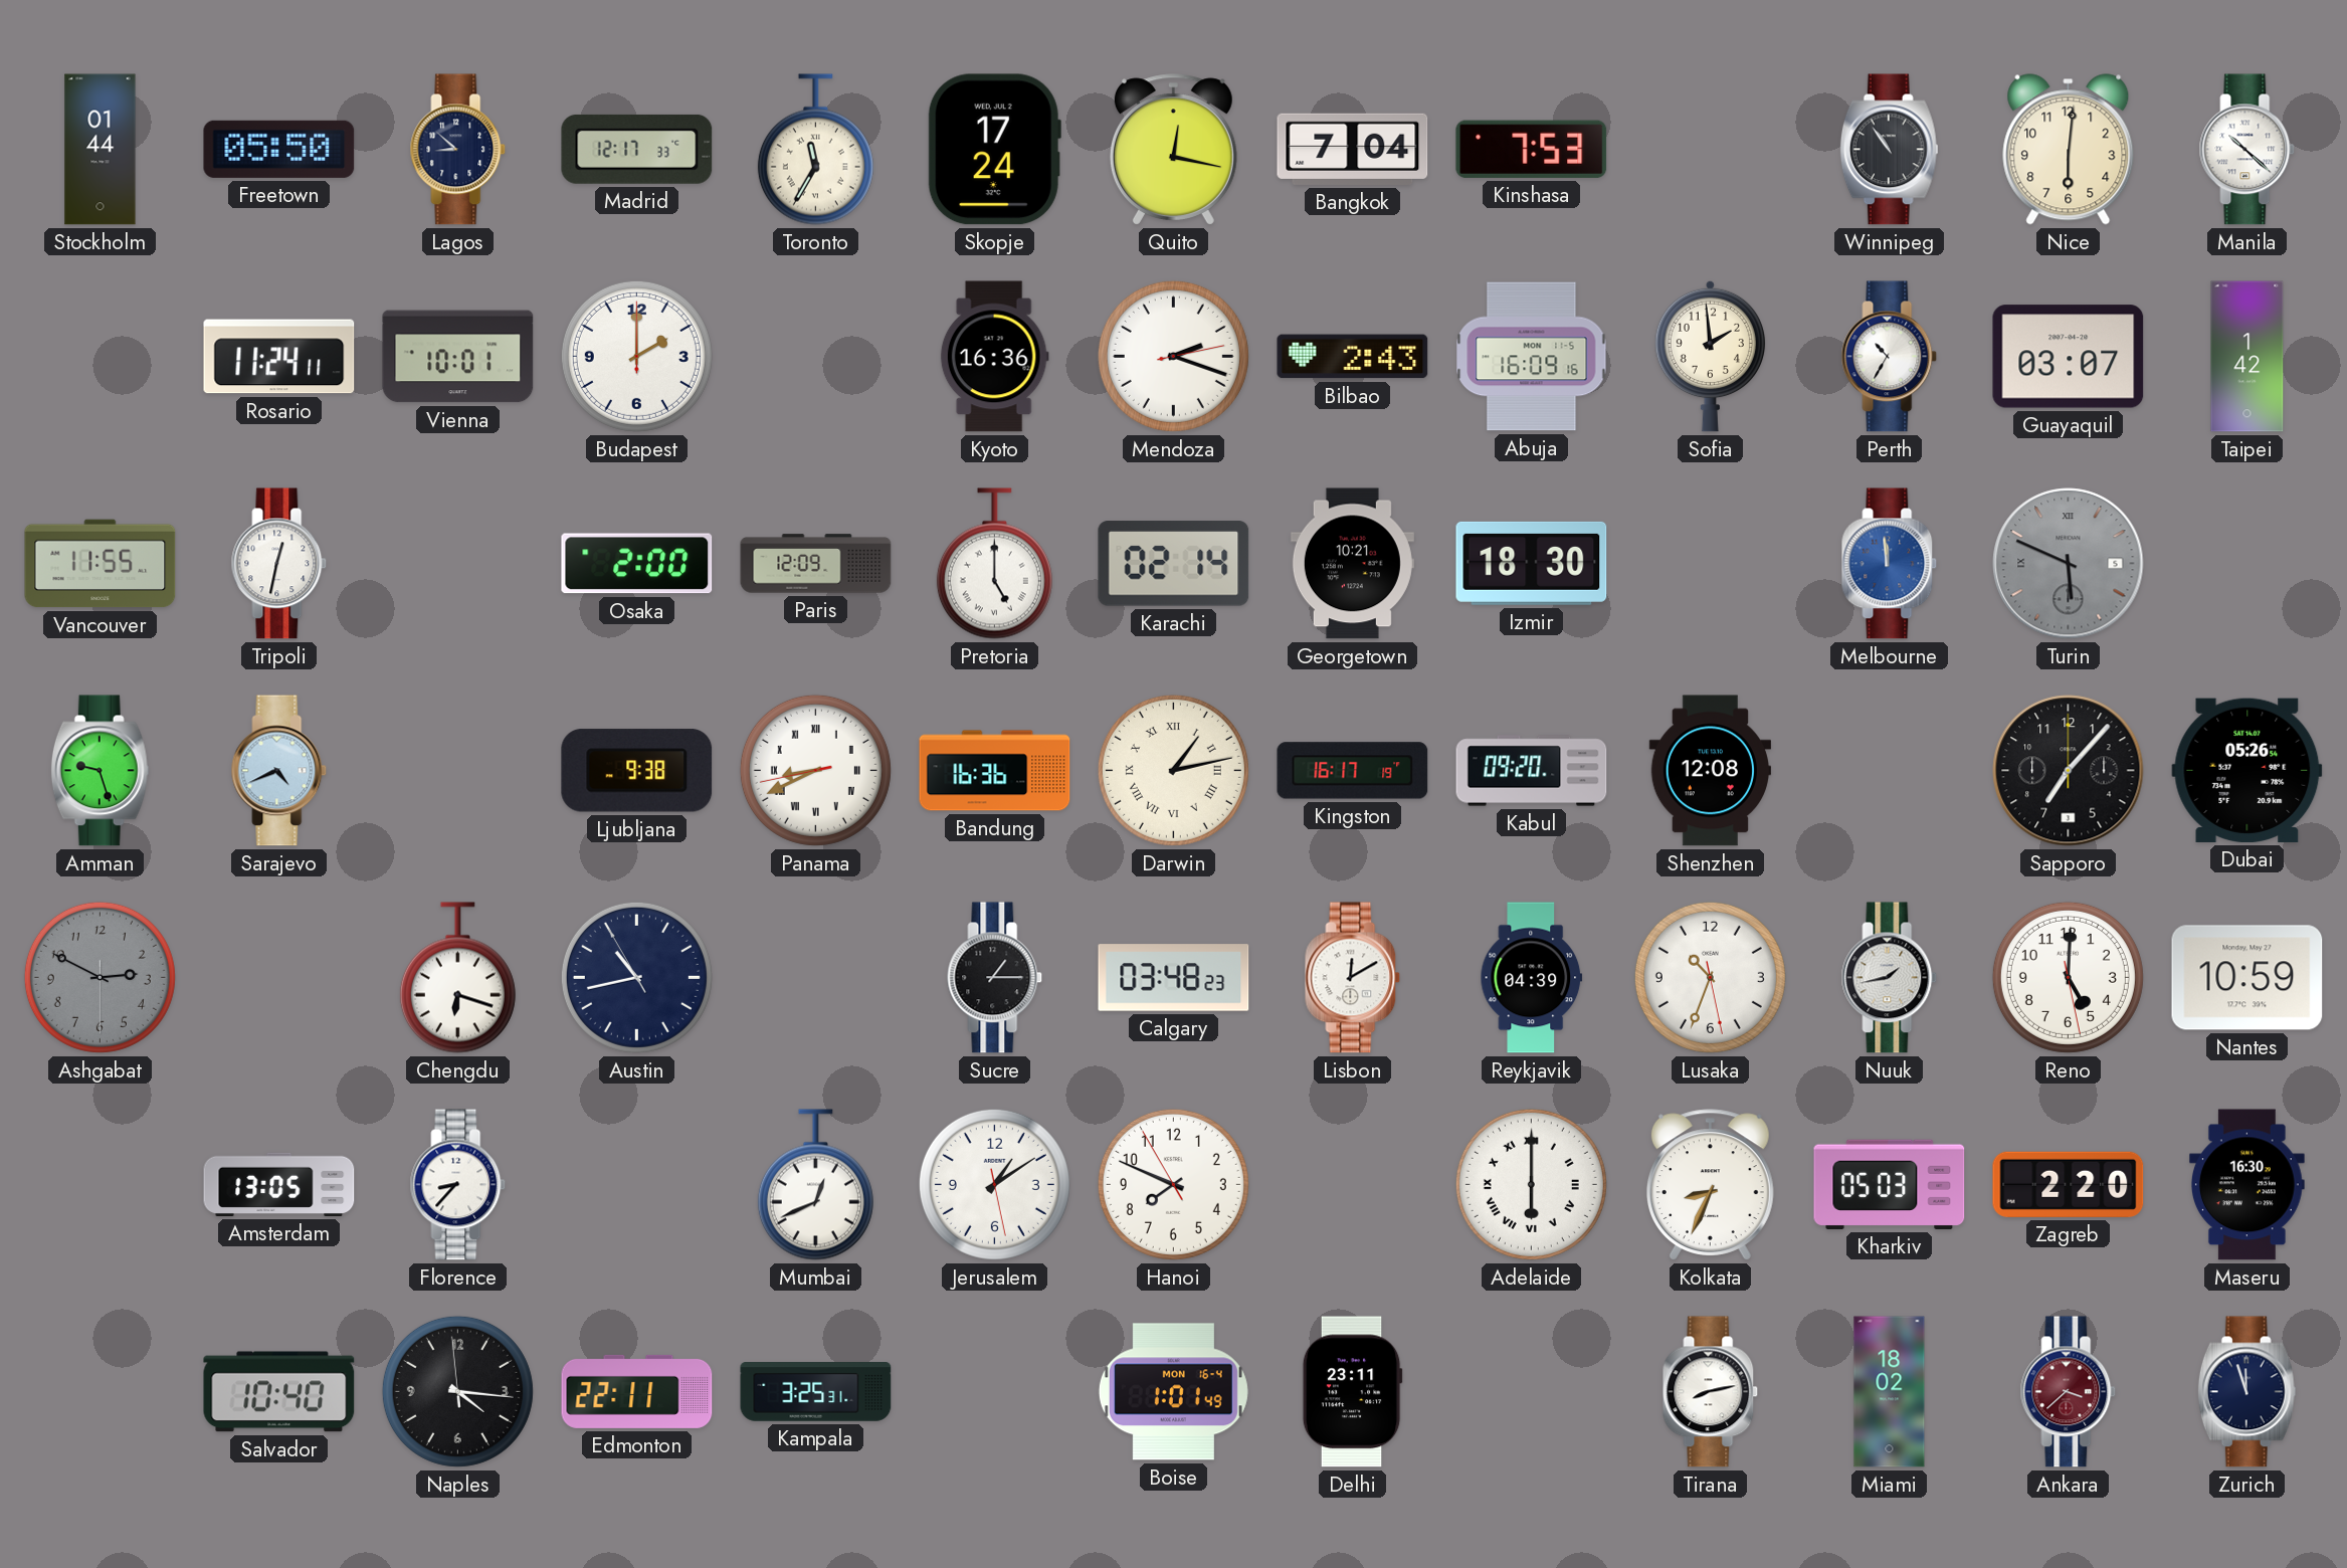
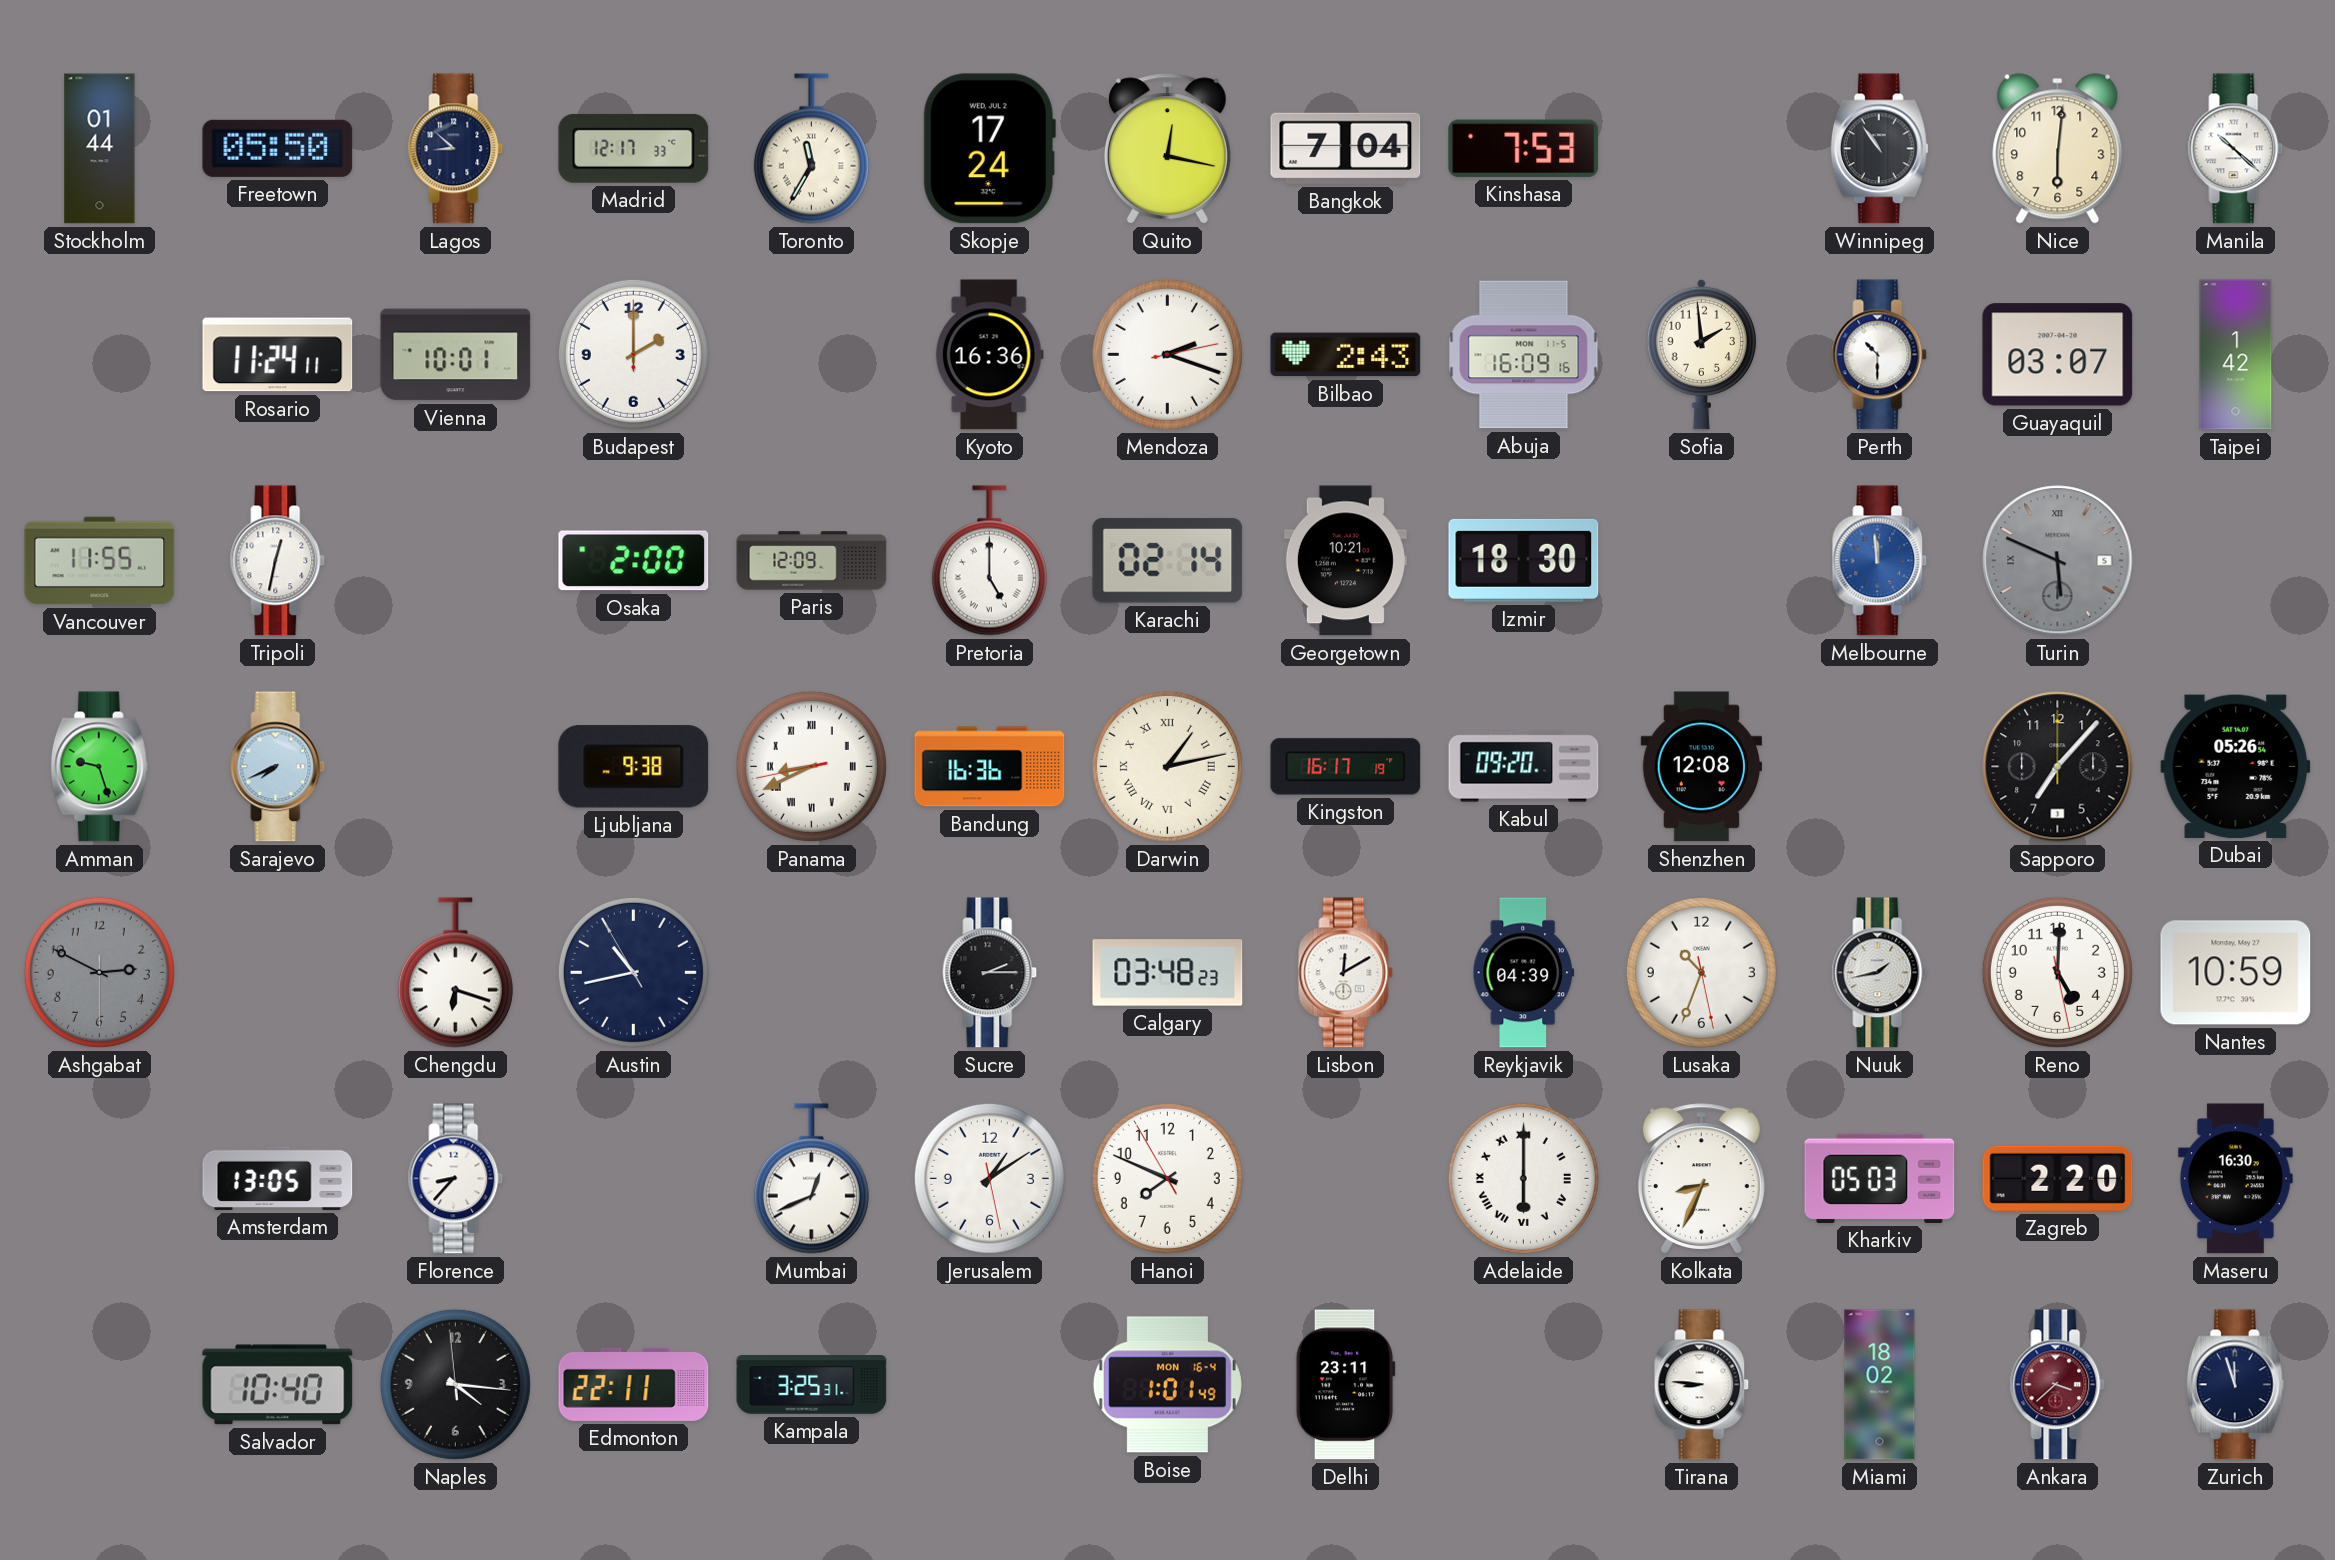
Perth: 10:35 -> 10:30
Sarajevo: 4:41 -> 7:41
Sucre: 1:15 -> 2:15
Tirana: 8:13 -> 8:46
